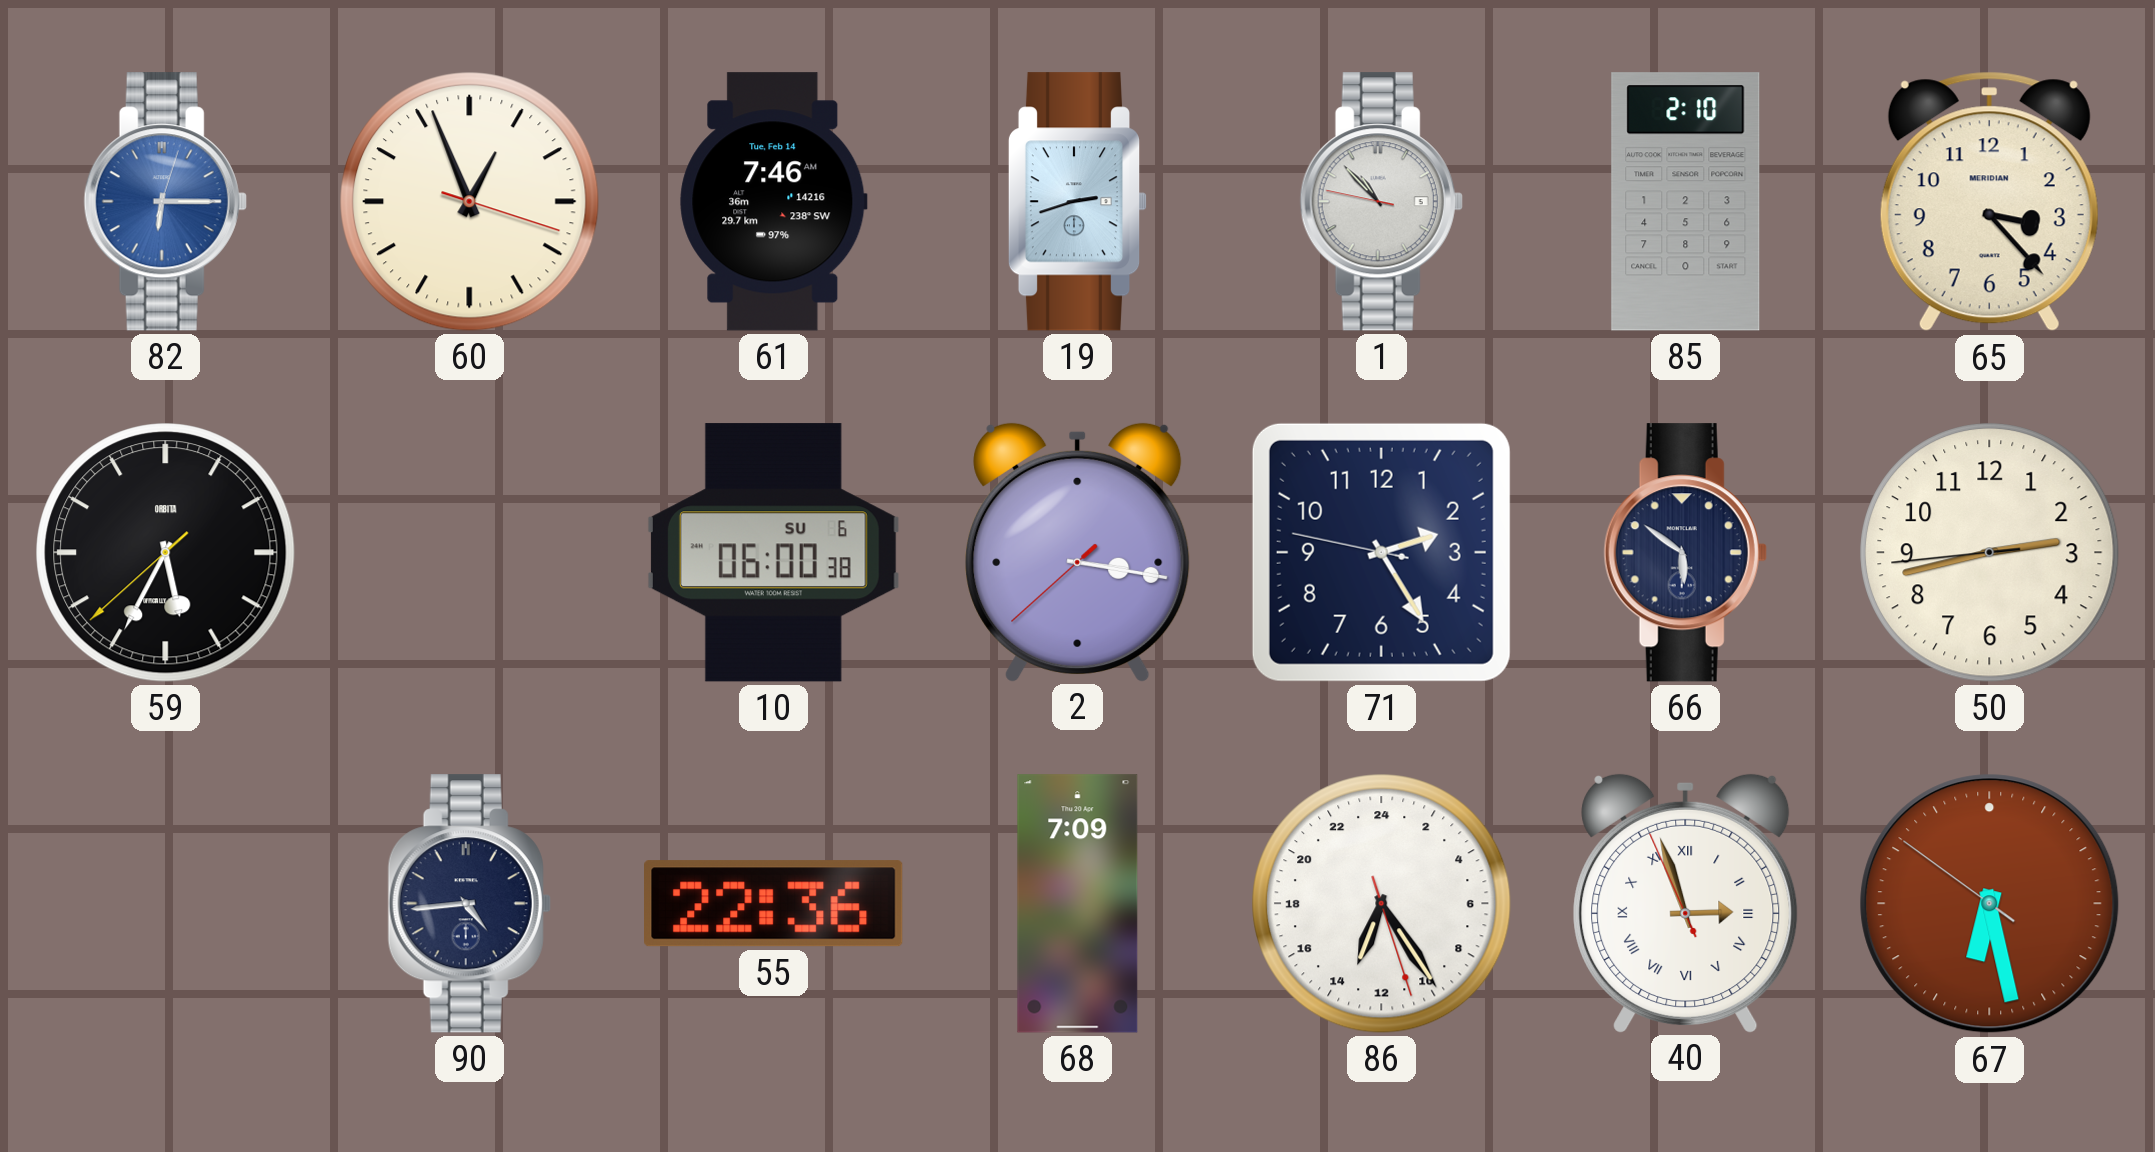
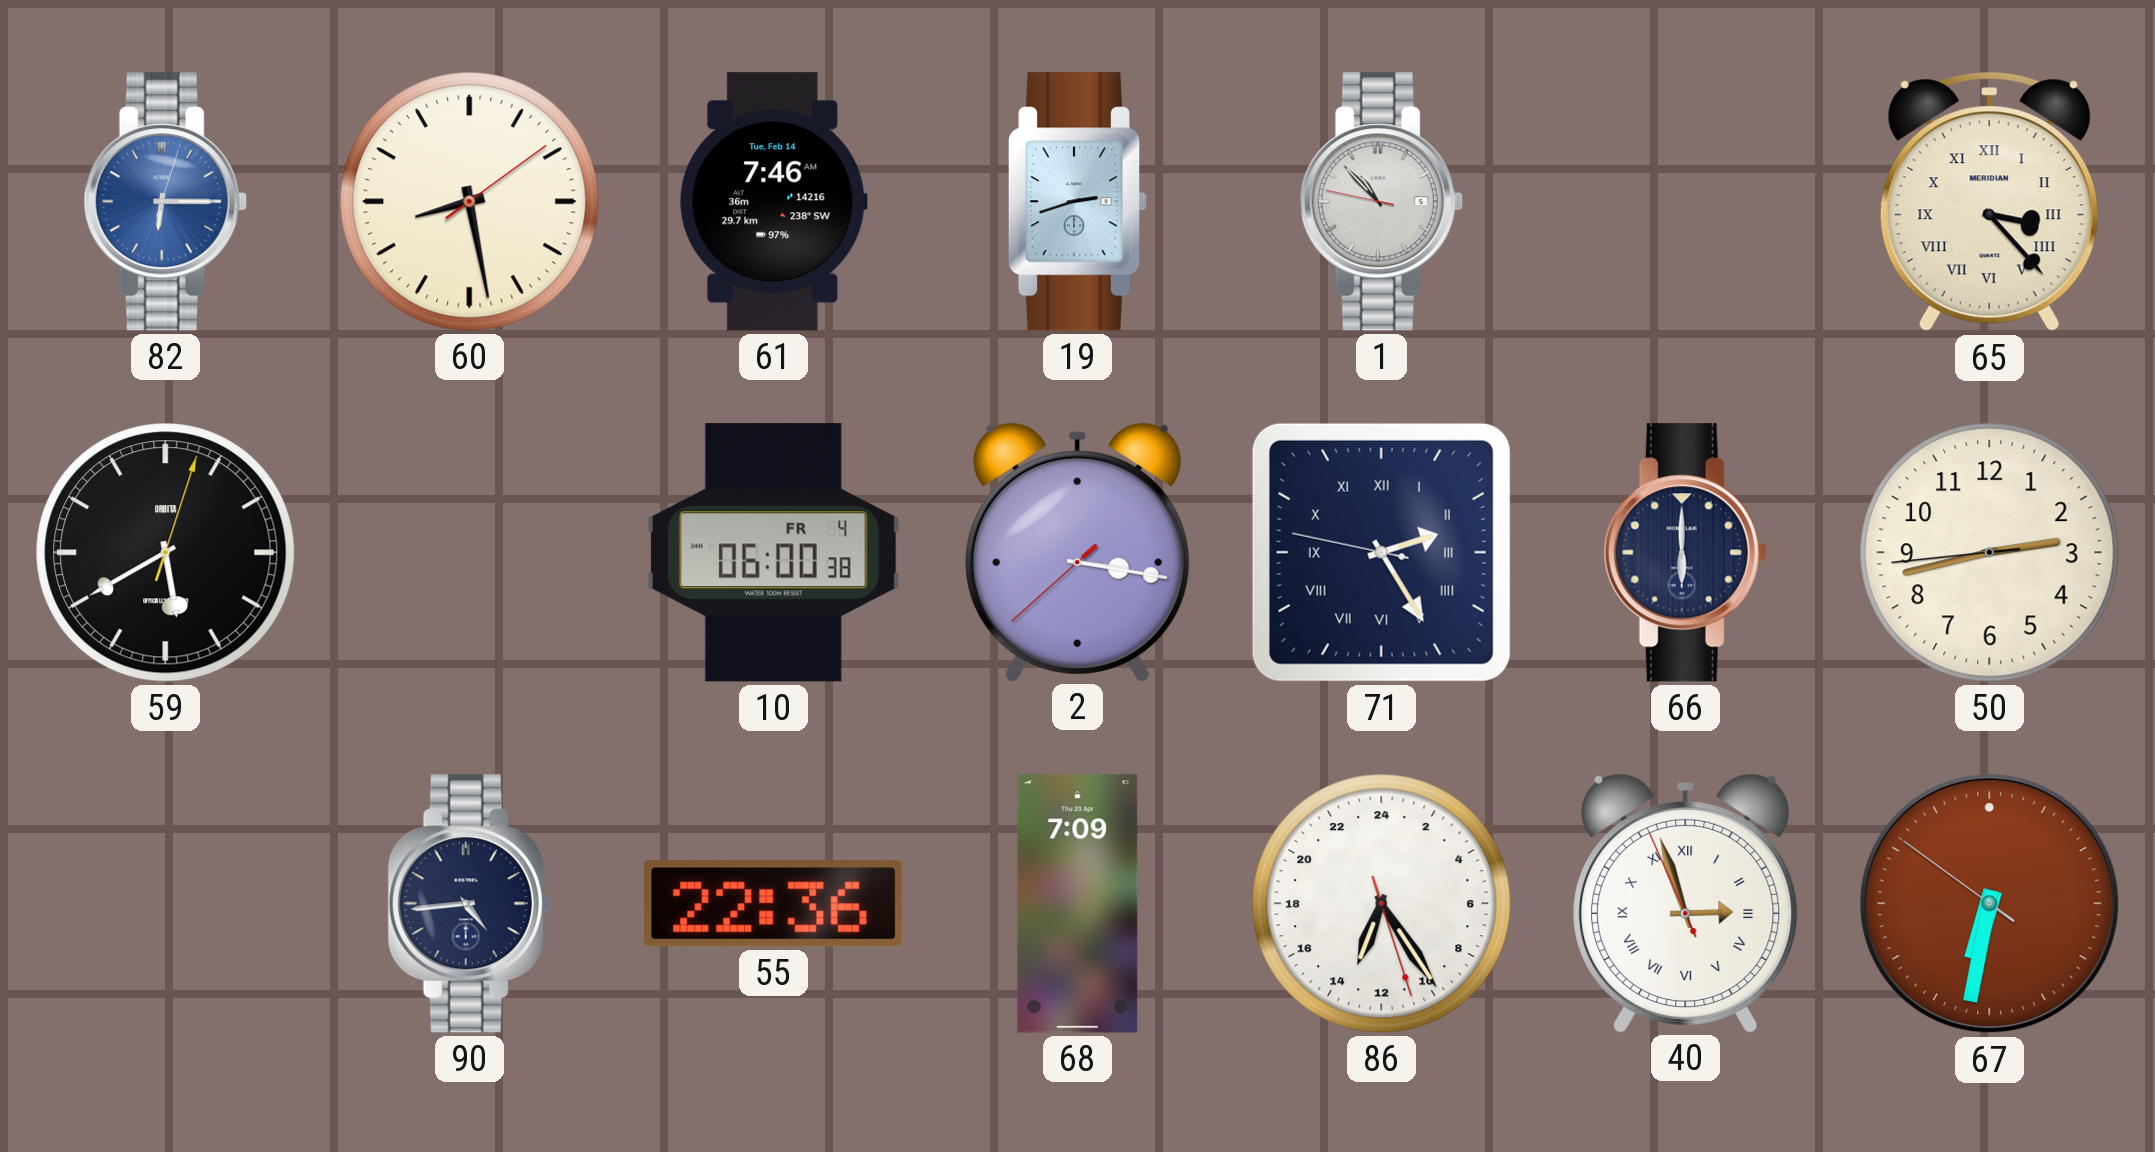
60: 12:56 -> 8:28
85: 2:10 -> none
65 numerals: Arabic -> Roman
59: 5:34 -> 5:40
10 date: SU 6 -> FR 4
71 numerals: Arabic -> Roman
66: 5:51 -> 6:00
67: 6:27 -> 6:31
